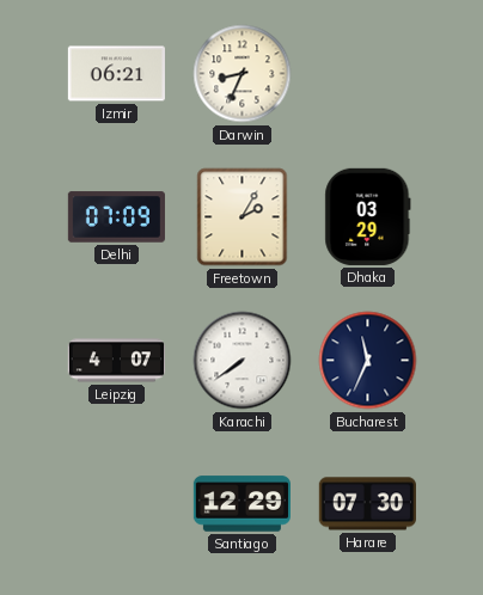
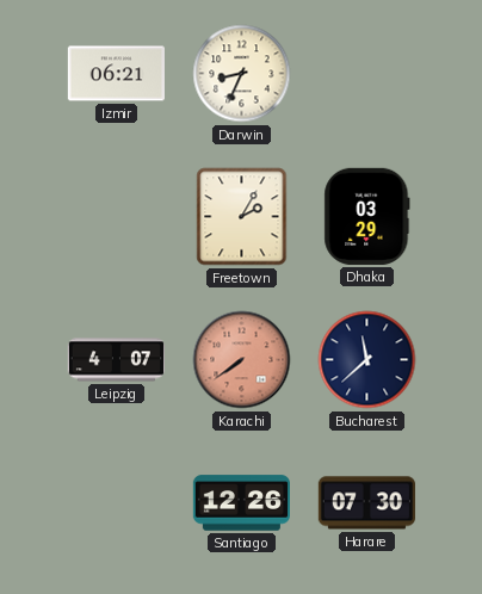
Delhi: 07:09 -> none
Karachi dial: white -> salmon
Bucharest: 11:34 -> 11:38
Santiago: 12:29 -> 12:26
